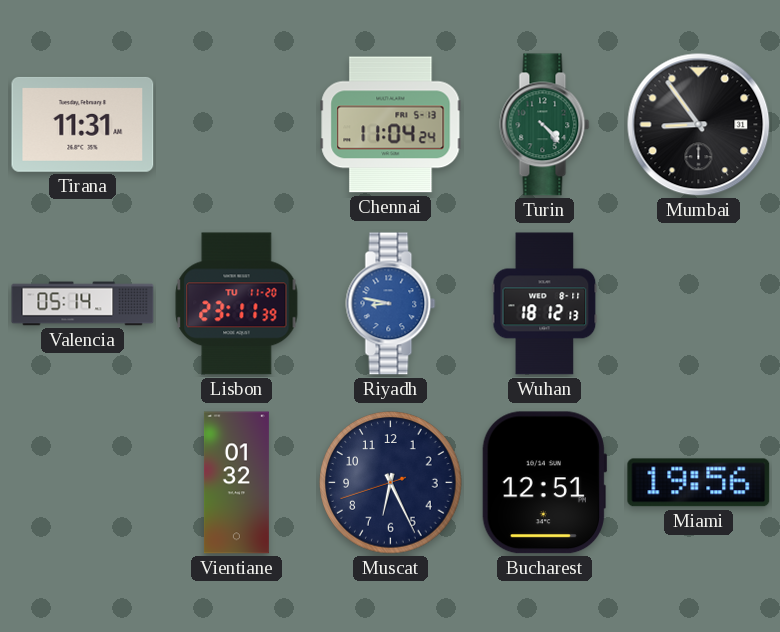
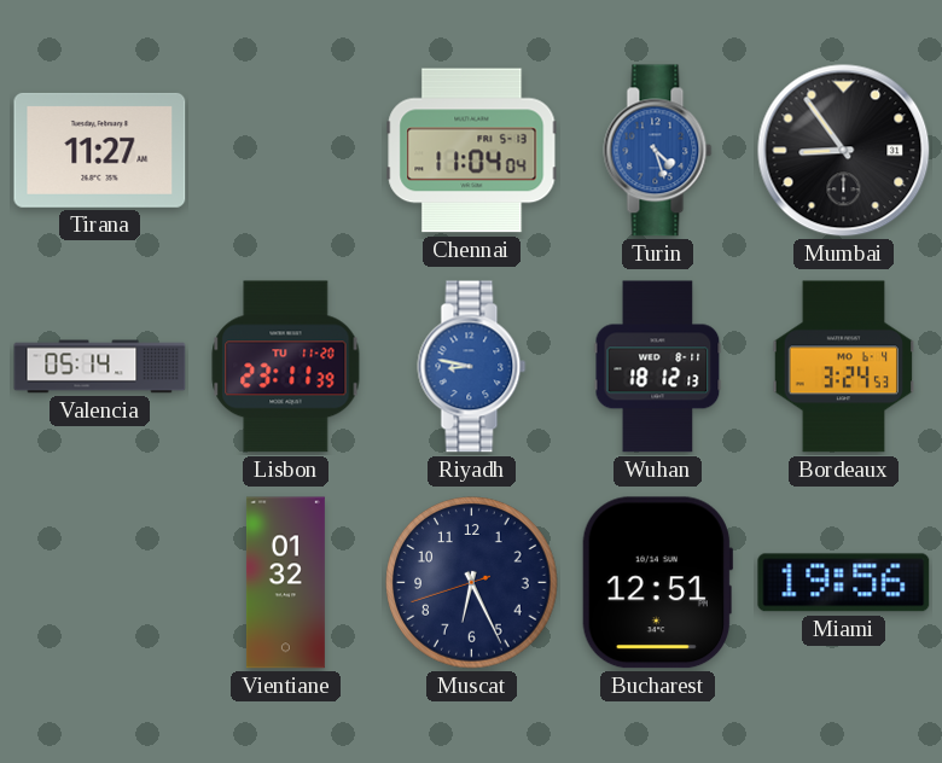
Tirana: 11:31 -> 11:27
Chennai: 11:04:24 -> 11:04:04
Turin: 4:23 -> 4:27
Turin dial: green -> blue
Bordeaux: none -> 3:24
